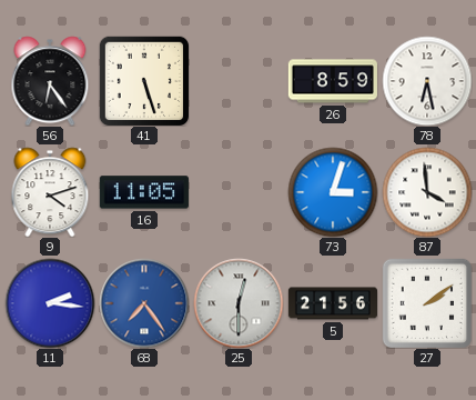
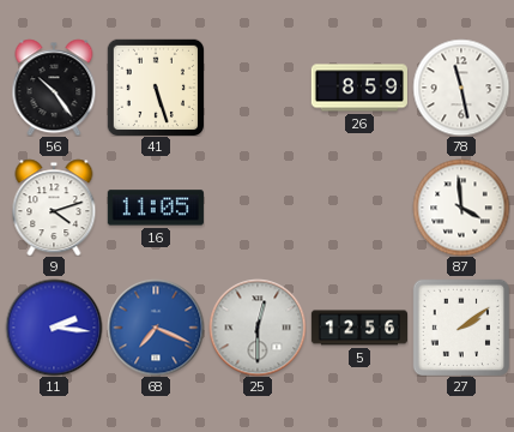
56: 6:24 -> 10:24
78: 6:28 -> 11:28
73: 3:03 -> none
68: 7:24 -> 7:19
5: 21:56 -> 12:56
